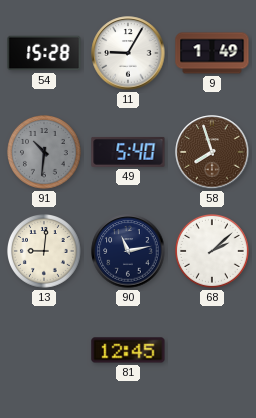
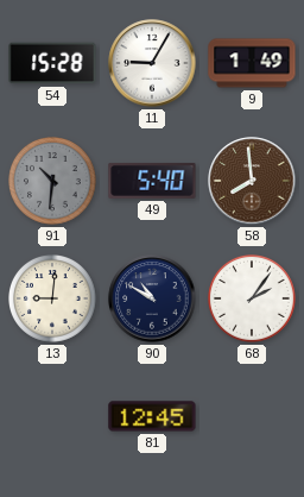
58: 7:57 -> 7:59
90: 11:13 -> 10:50
68: 2:08 -> 2:06
